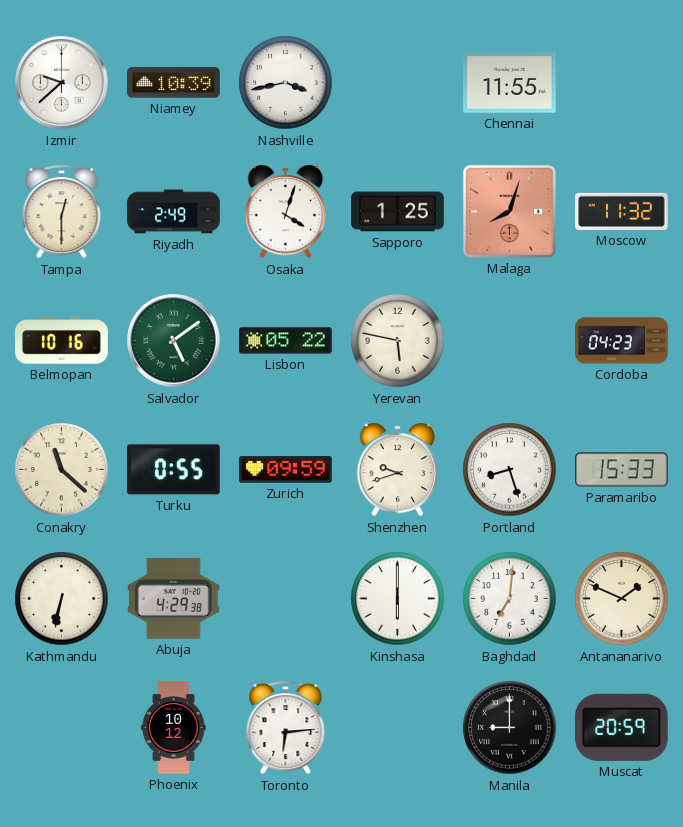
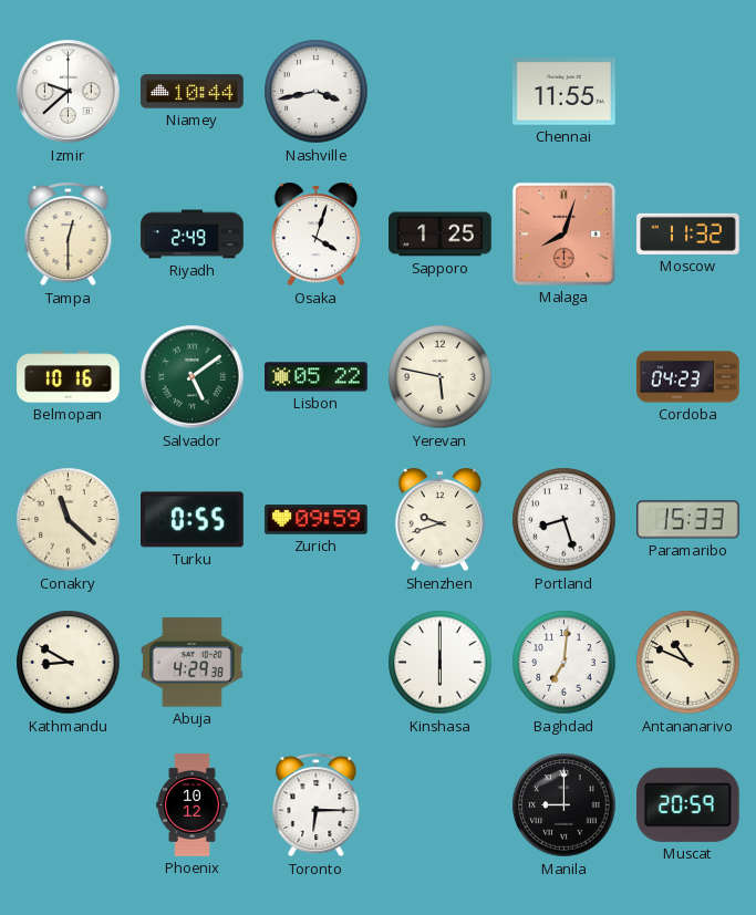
Niamey: 10:39 -> 10:44
Kathmandu: 6:32 -> 8:50
Antananarivo: 1:49 -> 10:49
Toronto: 6:14 -> 6:15
